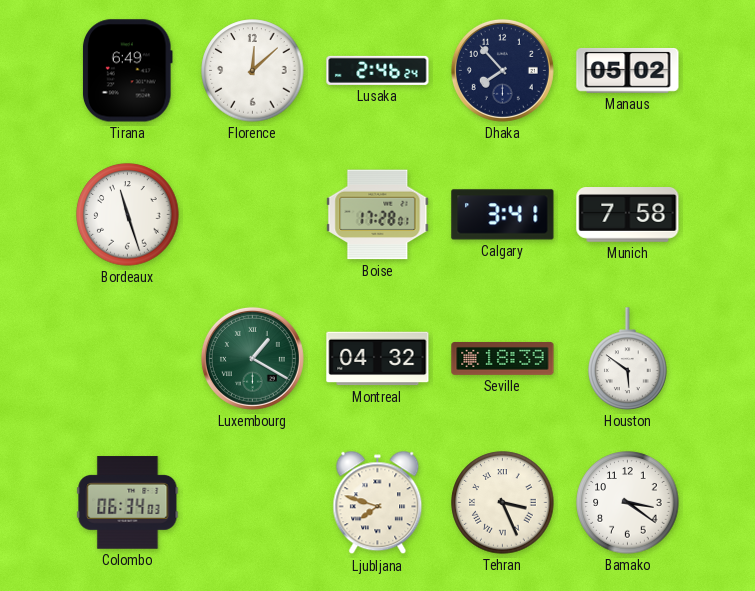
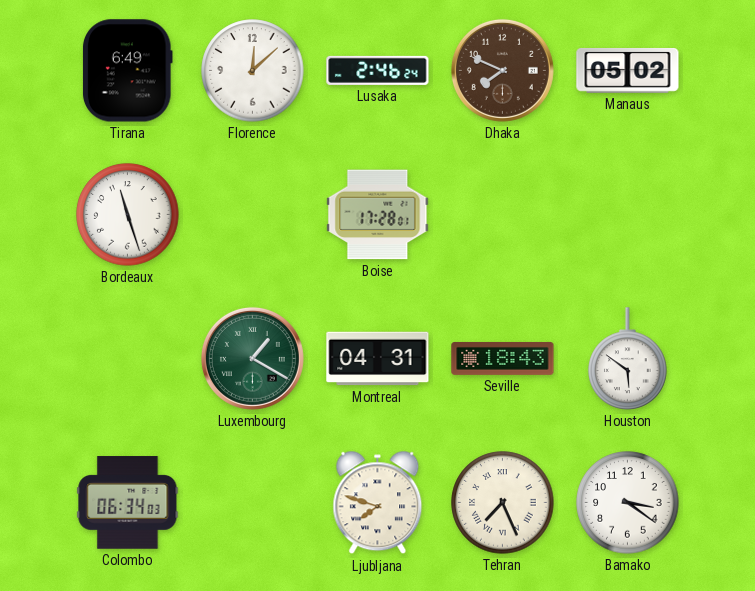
Dhaka: 7:53 -> 7:49
Dhaka dial: navy -> brown
Calgary: 3:41 -> none
Munich: 7:58 -> none
Montreal: 04:32 -> 04:31
Seville: 18:39 -> 18:43
Tehran: 3:26 -> 7:26
